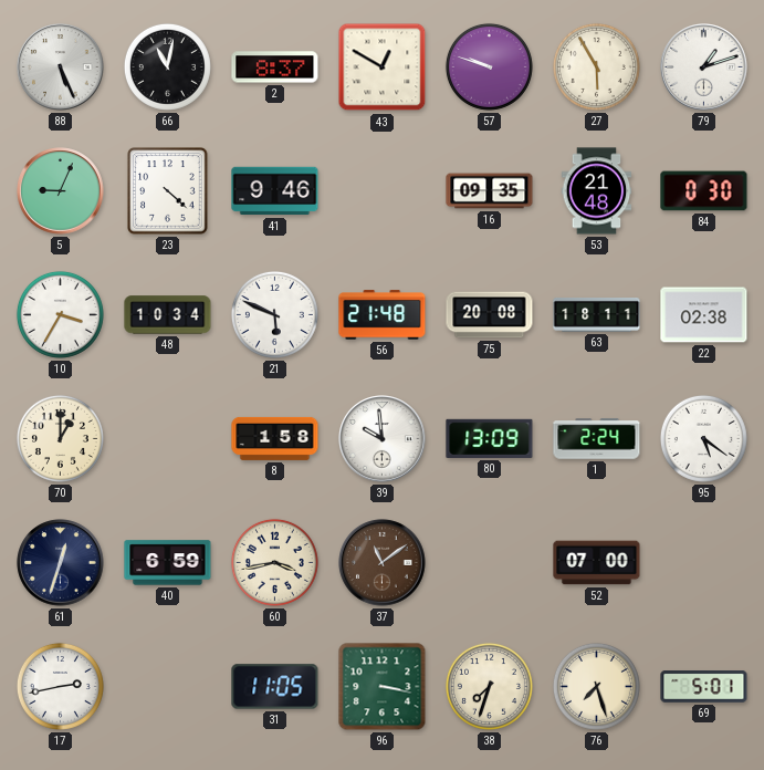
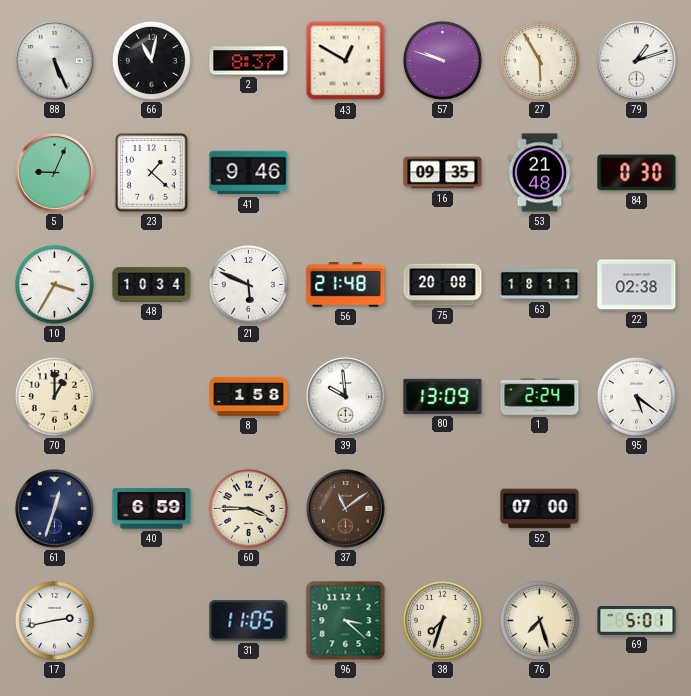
23: 4:22 -> 1:22
60: 3:43 -> 3:45
96: 3:17 -> 3:22
